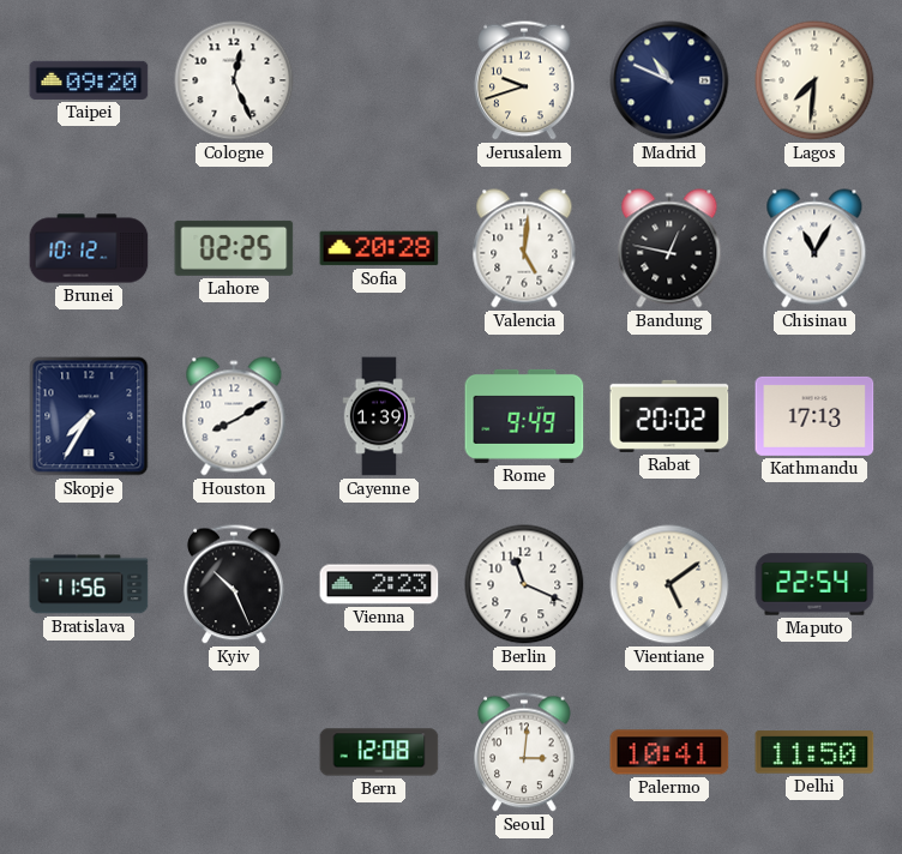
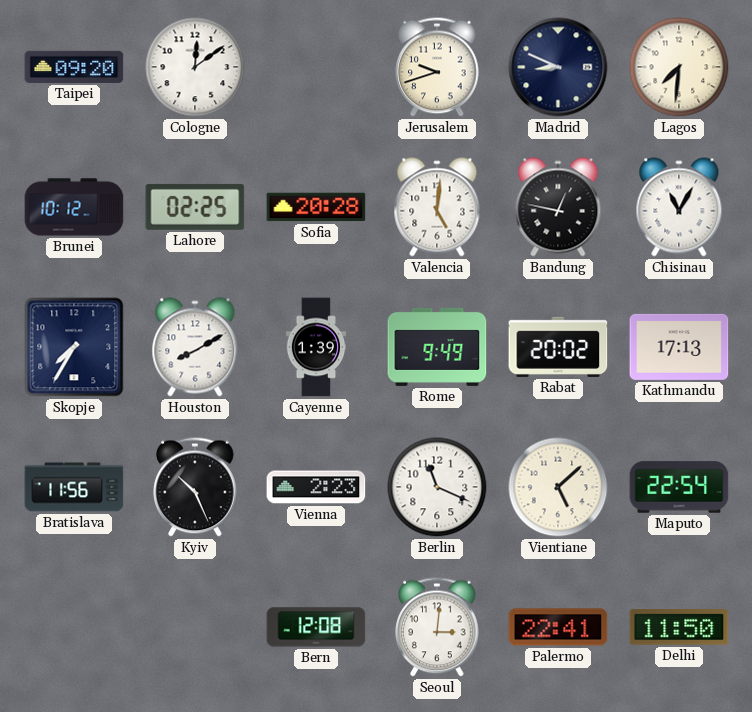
Cologne: 12:26 -> 12:09
Madrid: 10:49 -> 8:49
Vientiane: 5:09 -> 5:08
Palermo: 10:41 -> 22:41
